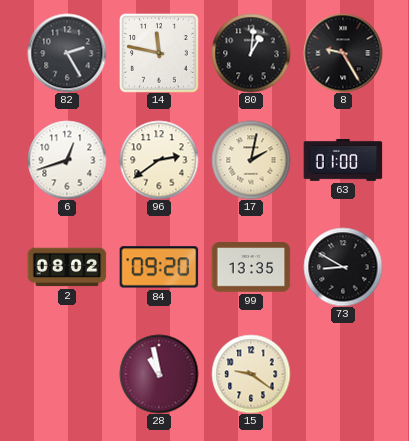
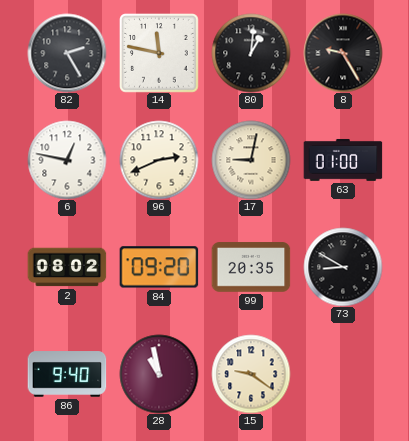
6: 12:42 -> 12:47
96: 2:39 -> 2:41
17: 2:02 -> 9:02
99: 13:35 -> 20:35
86: none -> 9:40
